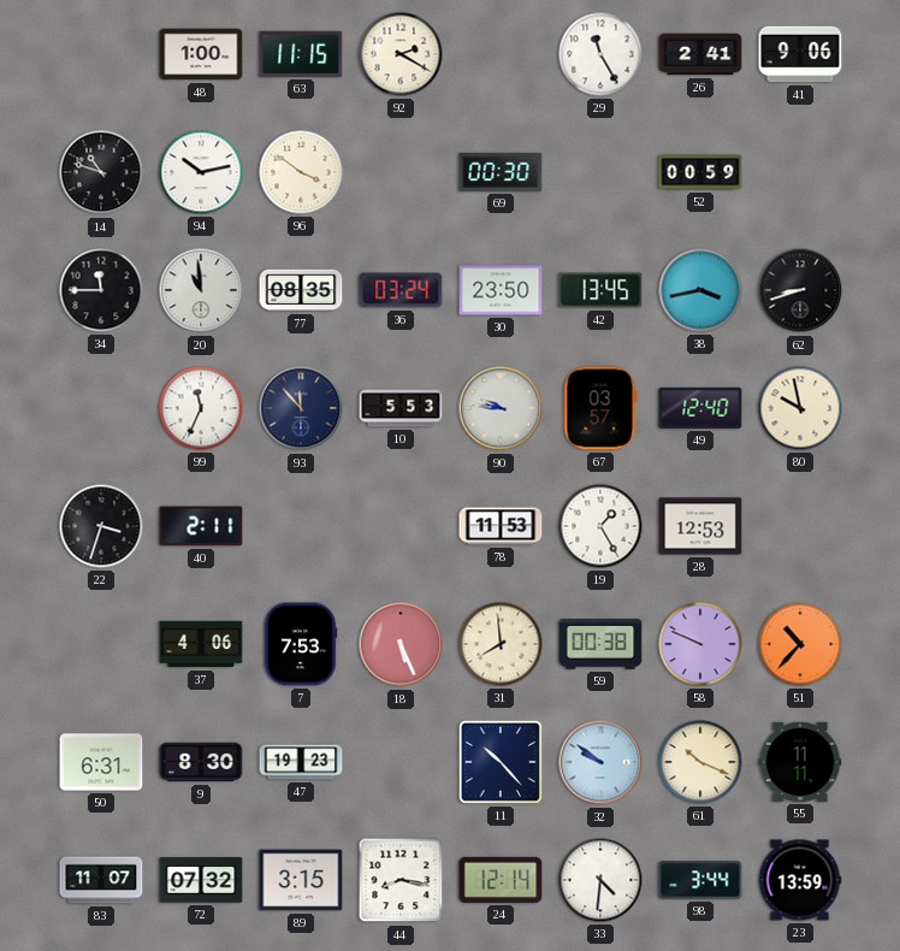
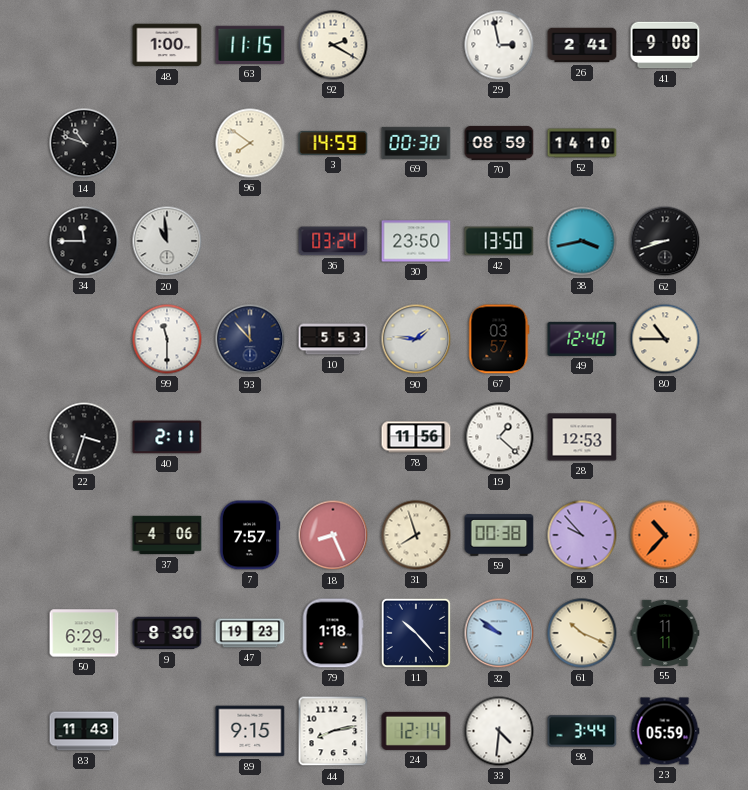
29: 11:25 -> 2:58
41: 9:06 -> 9:08
94: 10:13 -> none
96: 3:51 -> 7:51
3: none -> 14:59
70: none -> 08:59
52: 00:59 -> 14:10
77: 08:35 -> none
42: 13:45 -> 13:50
99: 11:34 -> 11:30
90: 9:46 -> 1:46
80: 9:58 -> 10:45
78: 11:53 -> 11:56
19: 1:25 -> 1:22
7: 7:53 -> 7:57
18: 5:26 -> 8:26
31: 7:59 -> 7:57
58: 9:49 -> 9:53
50: 6:31 -> 6:29
79: none -> 1:18
83: 11:07 -> 11:43
72: 07:32 -> none
89: 3:15 -> 9:15
44: 8:17 -> 8:13
23: 13:59 -> 05:59
